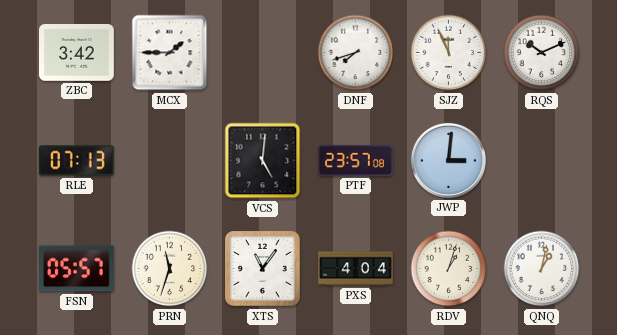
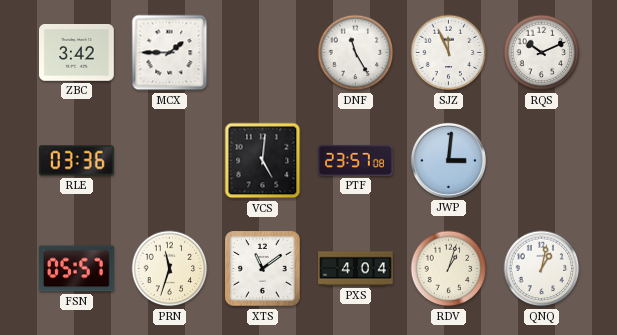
DNF: 7:42 -> 11:25
RLE: 07:13 -> 03:36
XTS: 11:06 -> 11:09
